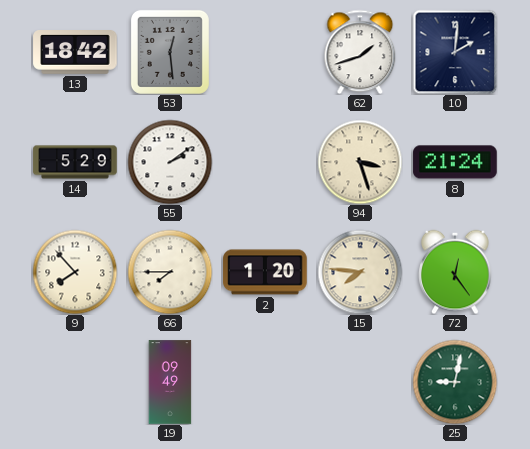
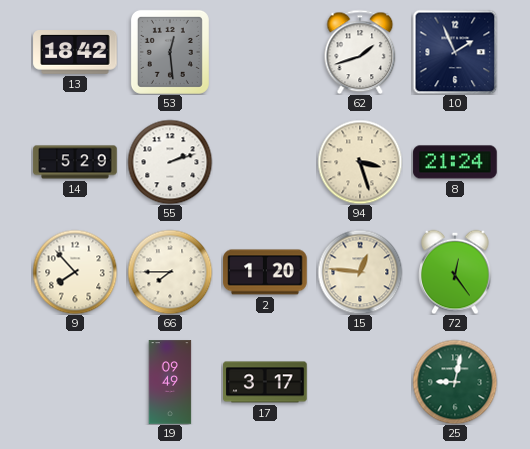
10: 2:01 -> 1:56
55: 2:09 -> 2:12
15: 7:46 -> 12:46
17: none -> 3:17
